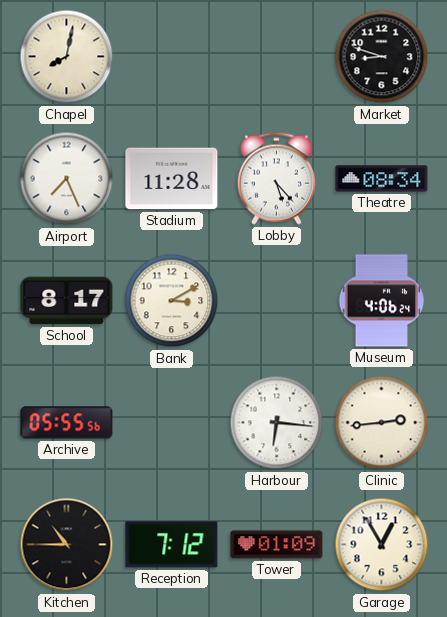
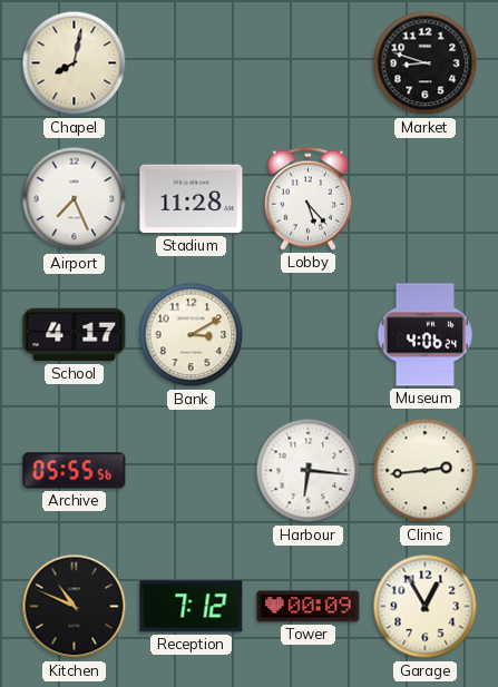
Theatre: 08:34 -> none
School: 8:17 -> 4:17
Kitchen: 10:45 -> 10:49
Tower: 01:09 -> 00:09
